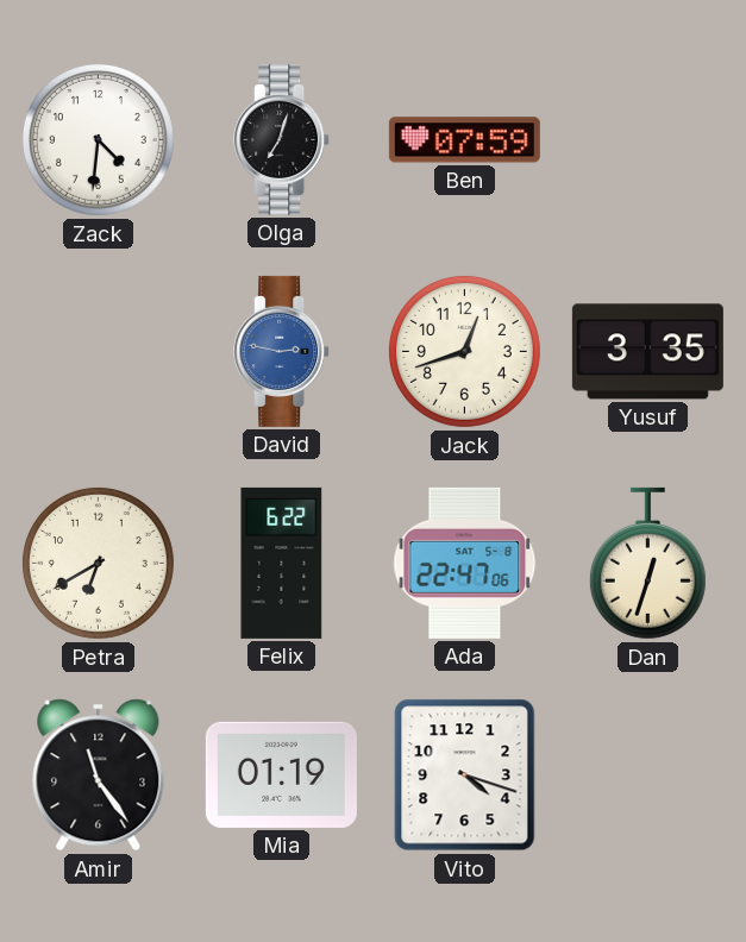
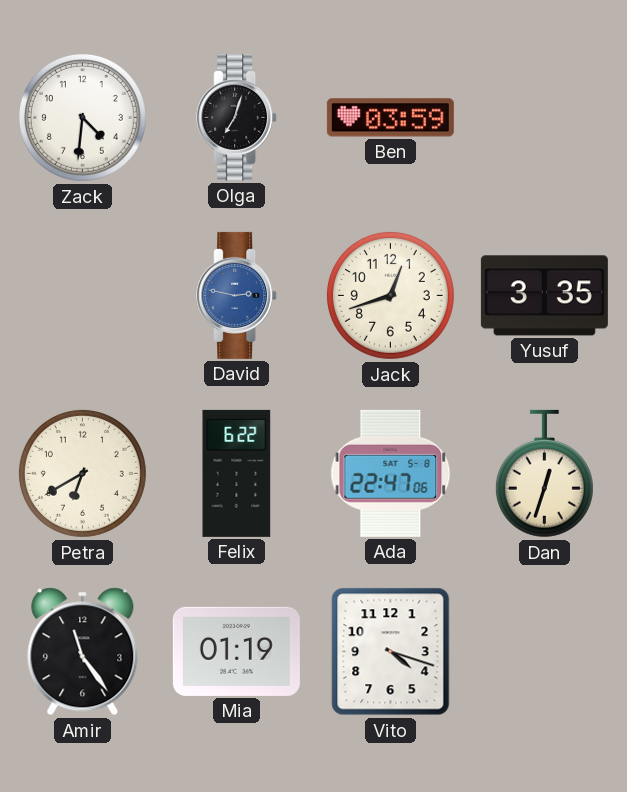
Ben: 07:59 -> 03:59
